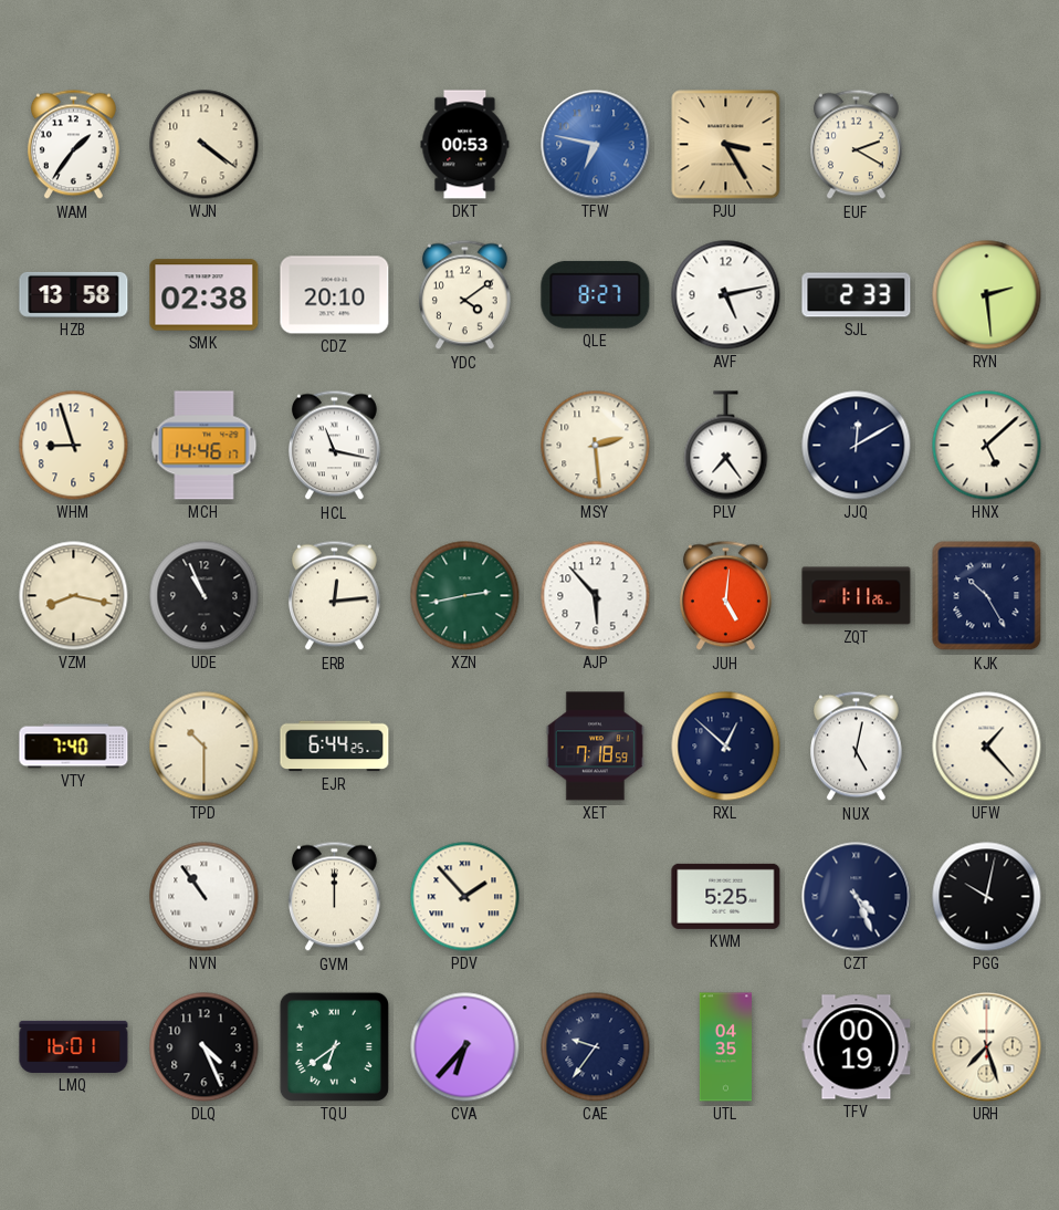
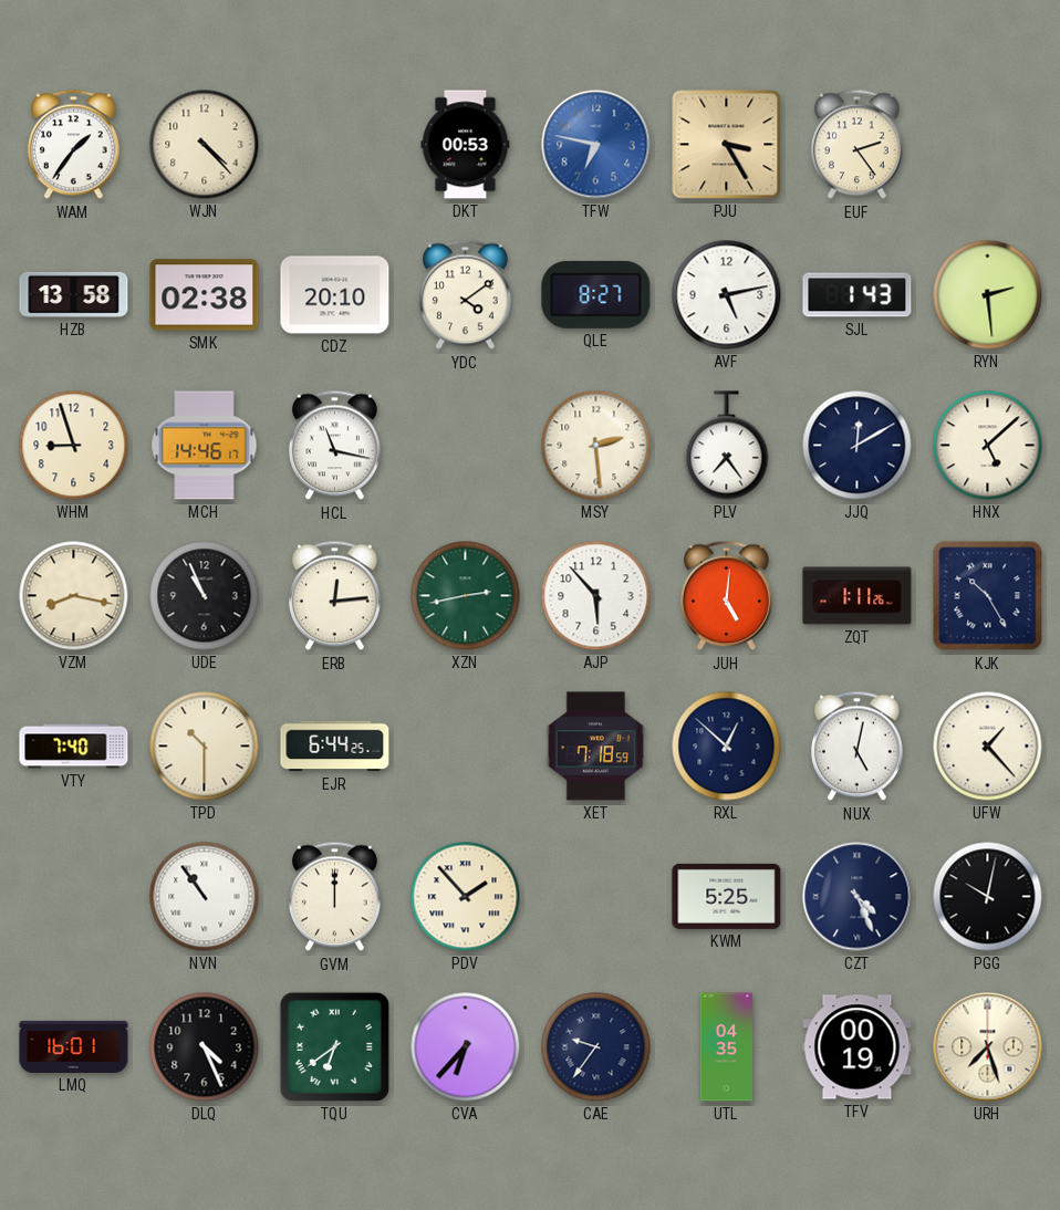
WJN: 4:21 -> 4:23
EUF: 2:20 -> 2:24
SJL: 2:33 -> 1:43
